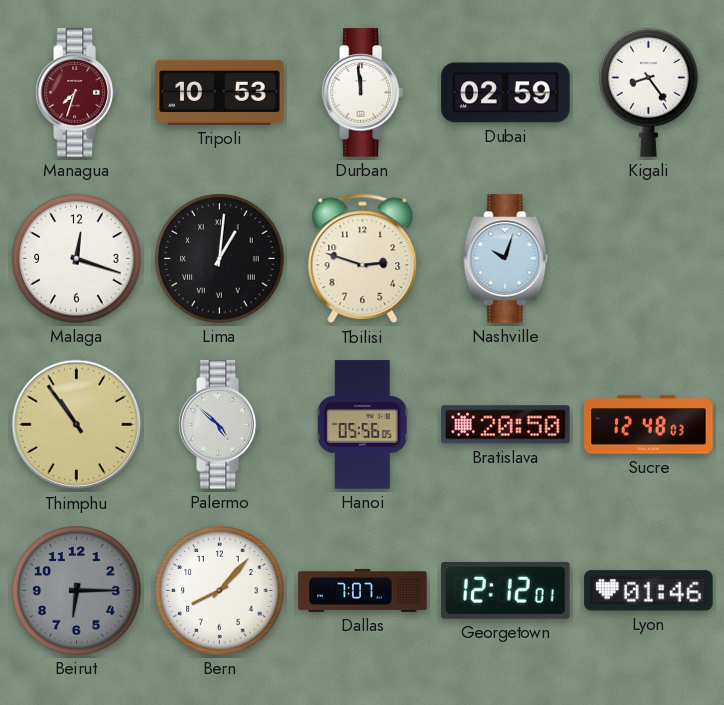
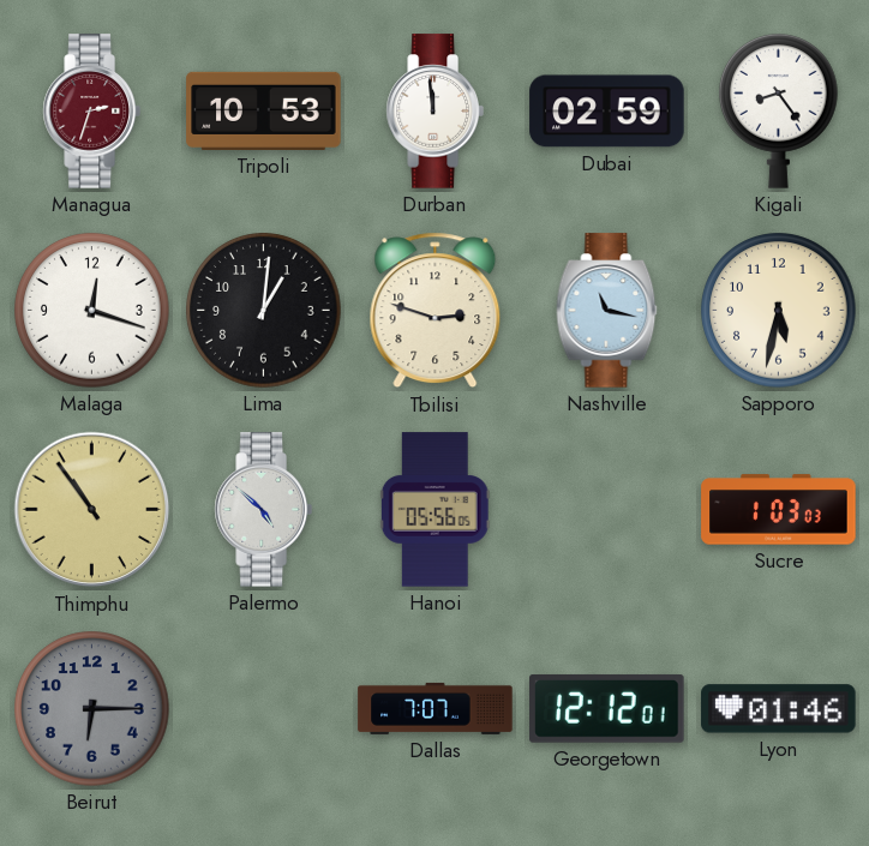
Managua: 7:33 -> 2:33
Lima numerals: Roman -> Arabic
Nashville: 10:03 -> 11:17
Sapporo: none -> 5:32
Bratislava: 20:50 -> none
Sucre: 12:48 -> 1:03
Bern: 8:07 -> none
